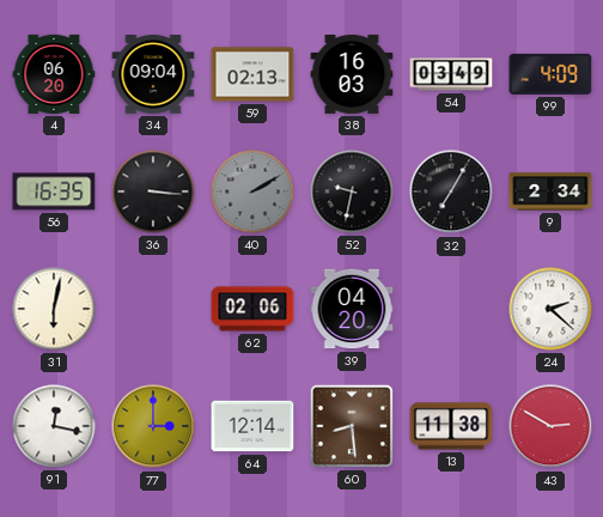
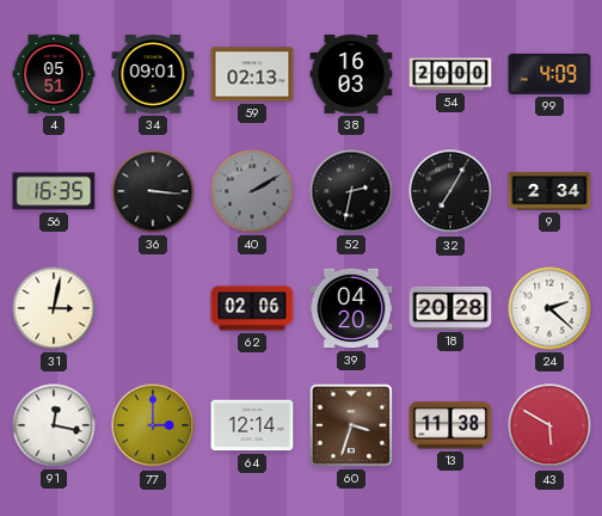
4: 06:20 -> 05:51
34: 09:04 -> 09:01
54: 03:49 -> 20:00
52: 9:32 -> 2:32
31: 6:02 -> 3:02
18: none -> 20:28
60: 8:29 -> 3:33
43: 2:50 -> 5:50
